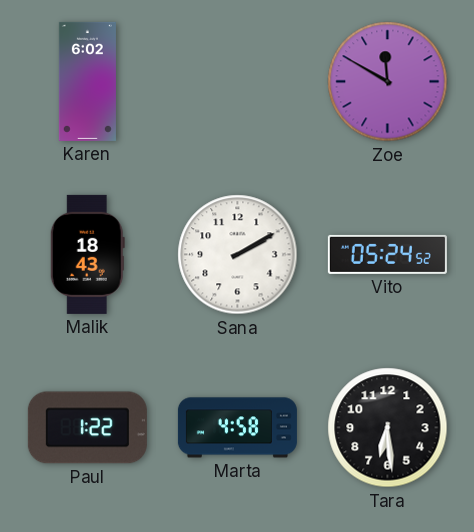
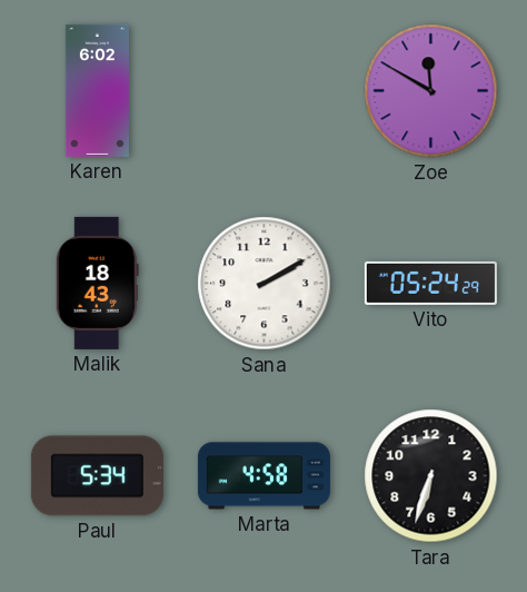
Vito: 05:24:52 -> 05:24:29
Paul: 1:22 -> 5:34
Tara: 6:29 -> 6:33
